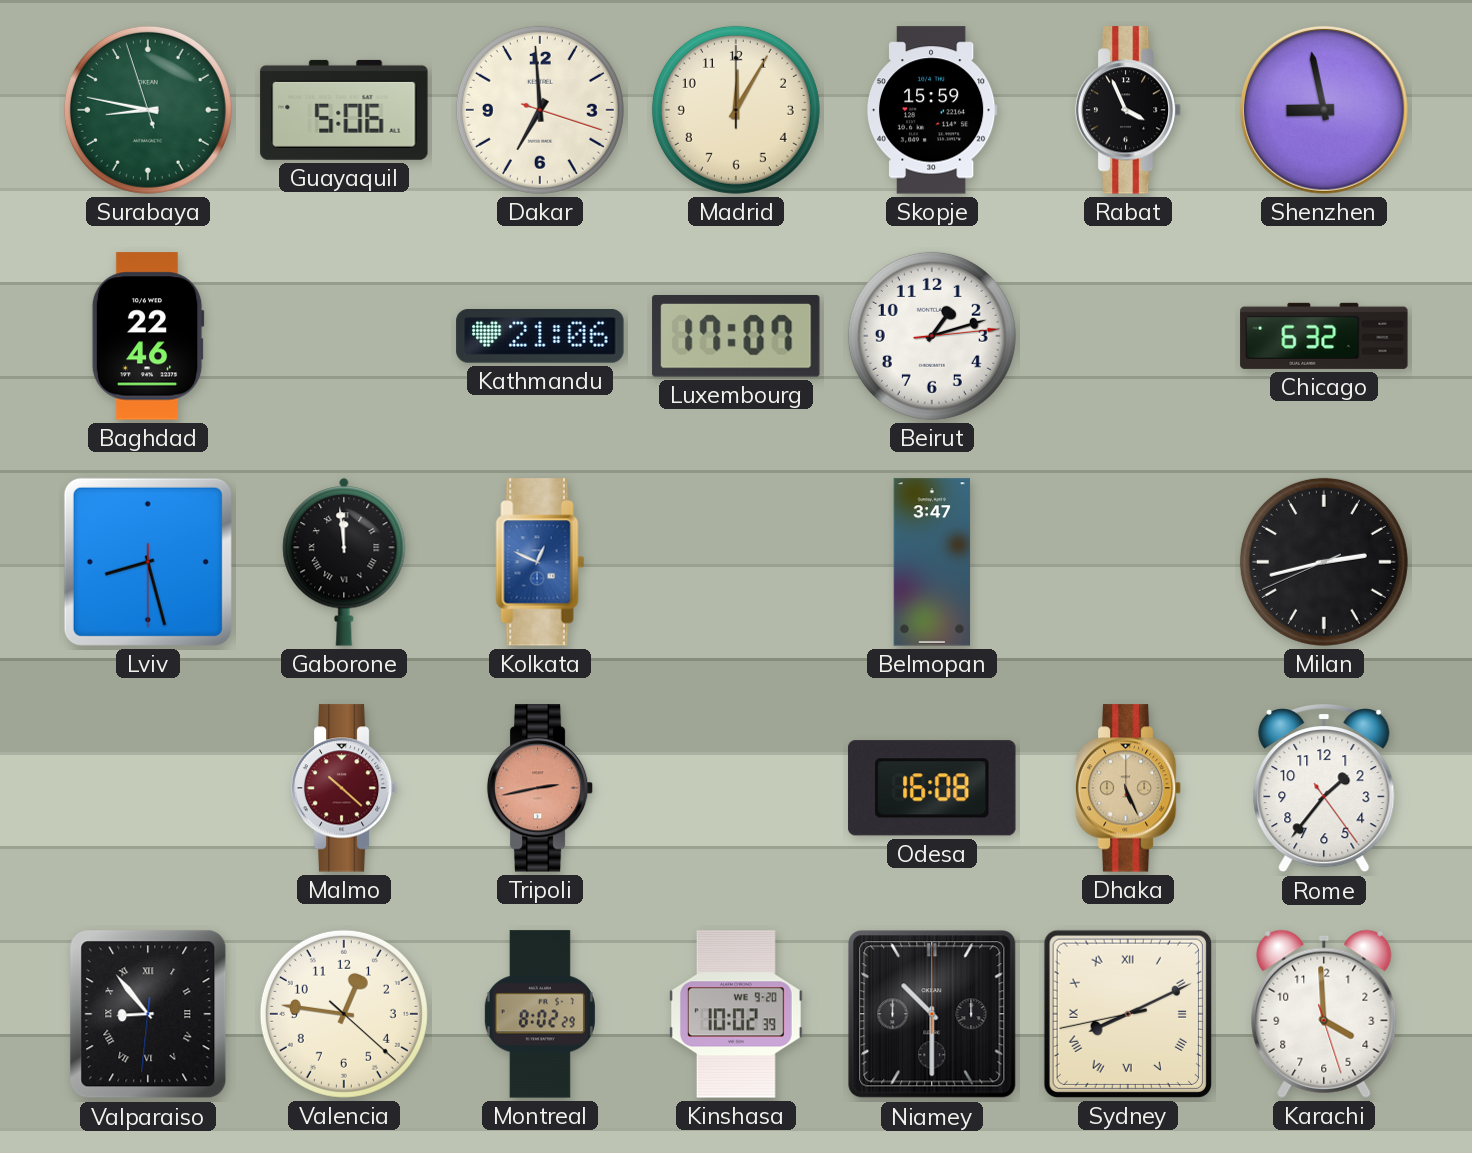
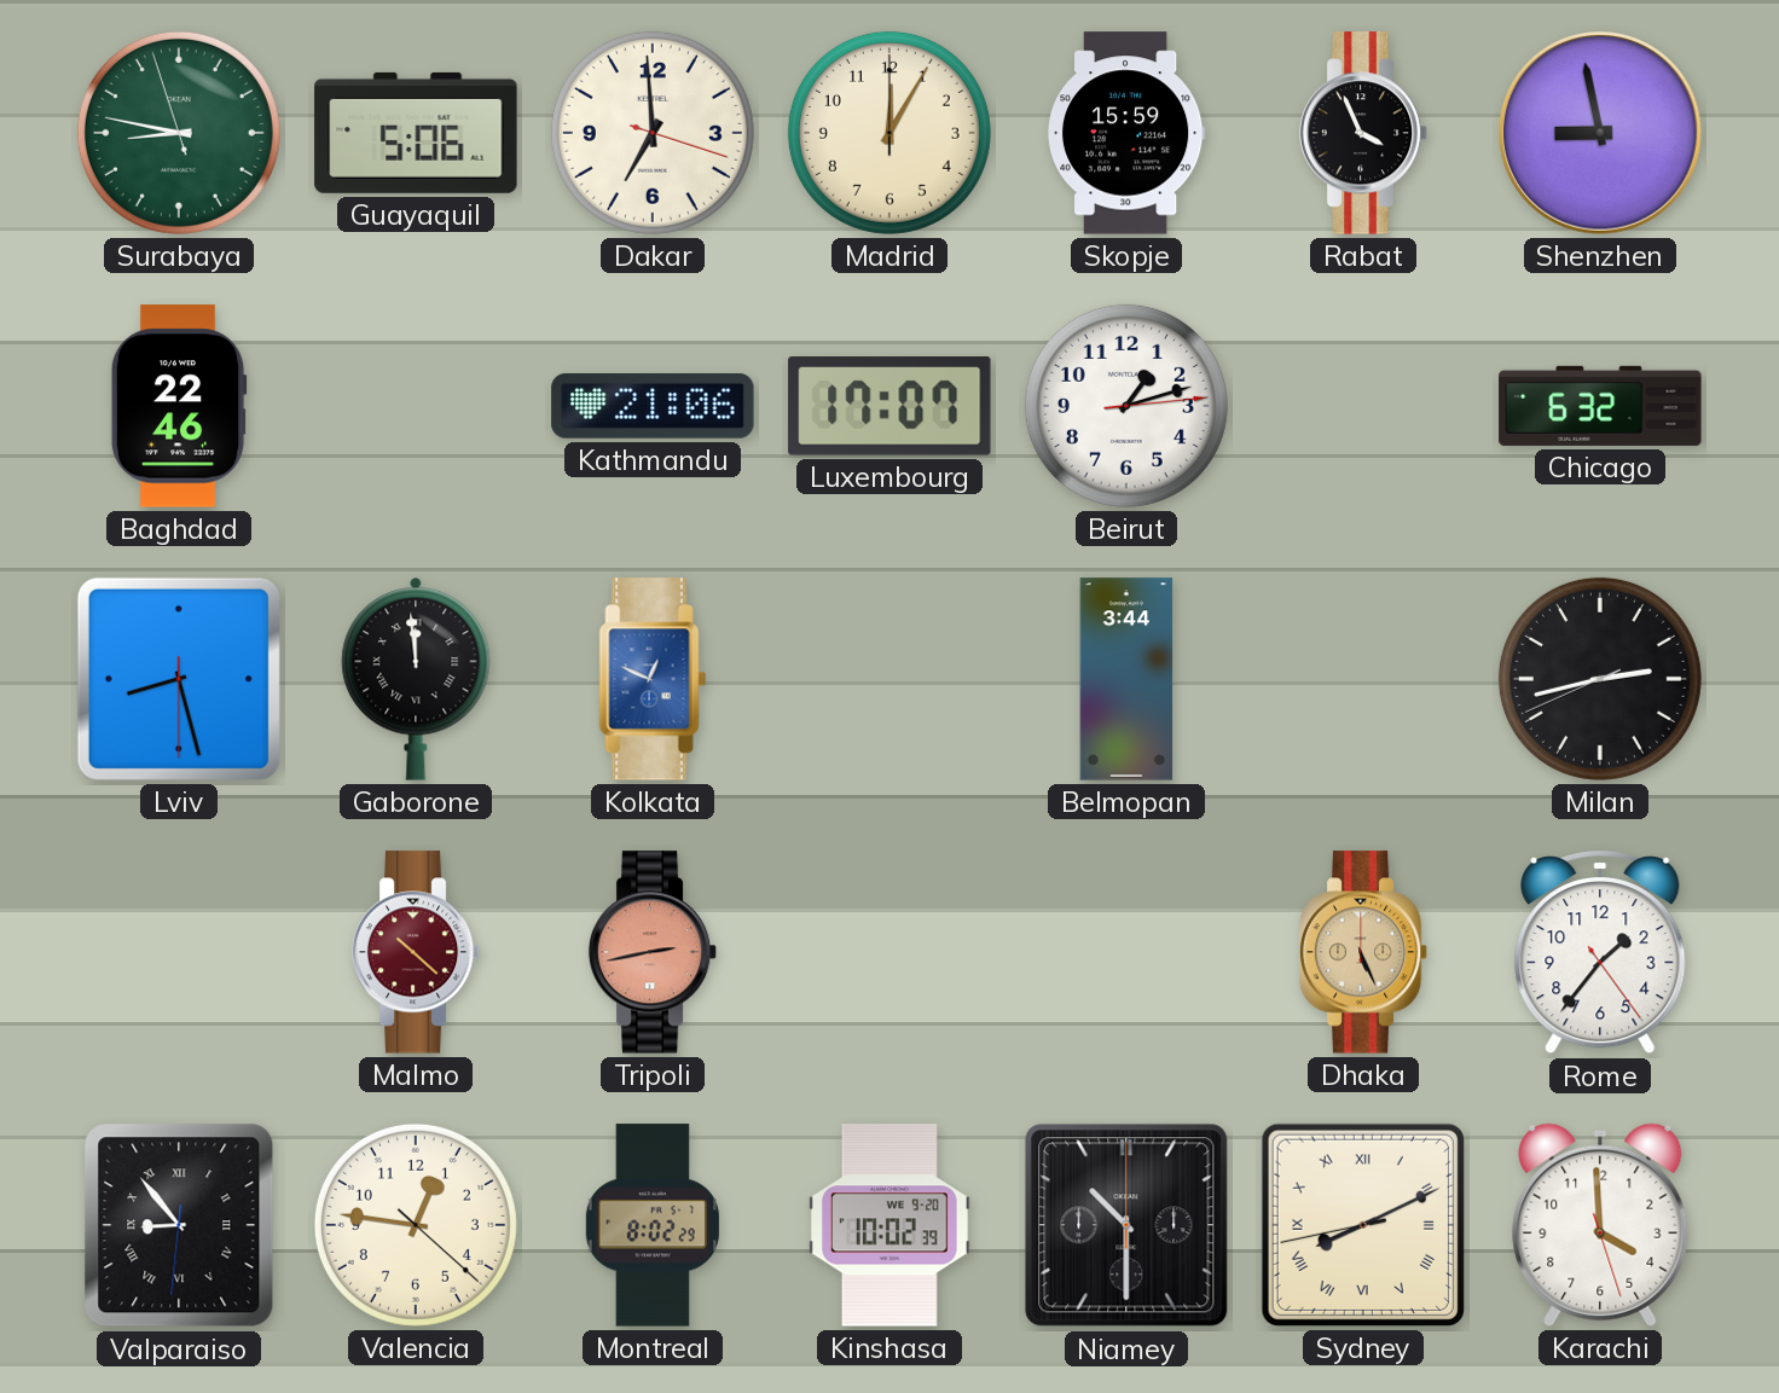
Belmopan: 3:47 -> 3:44
Odesa: 16:08 -> none
